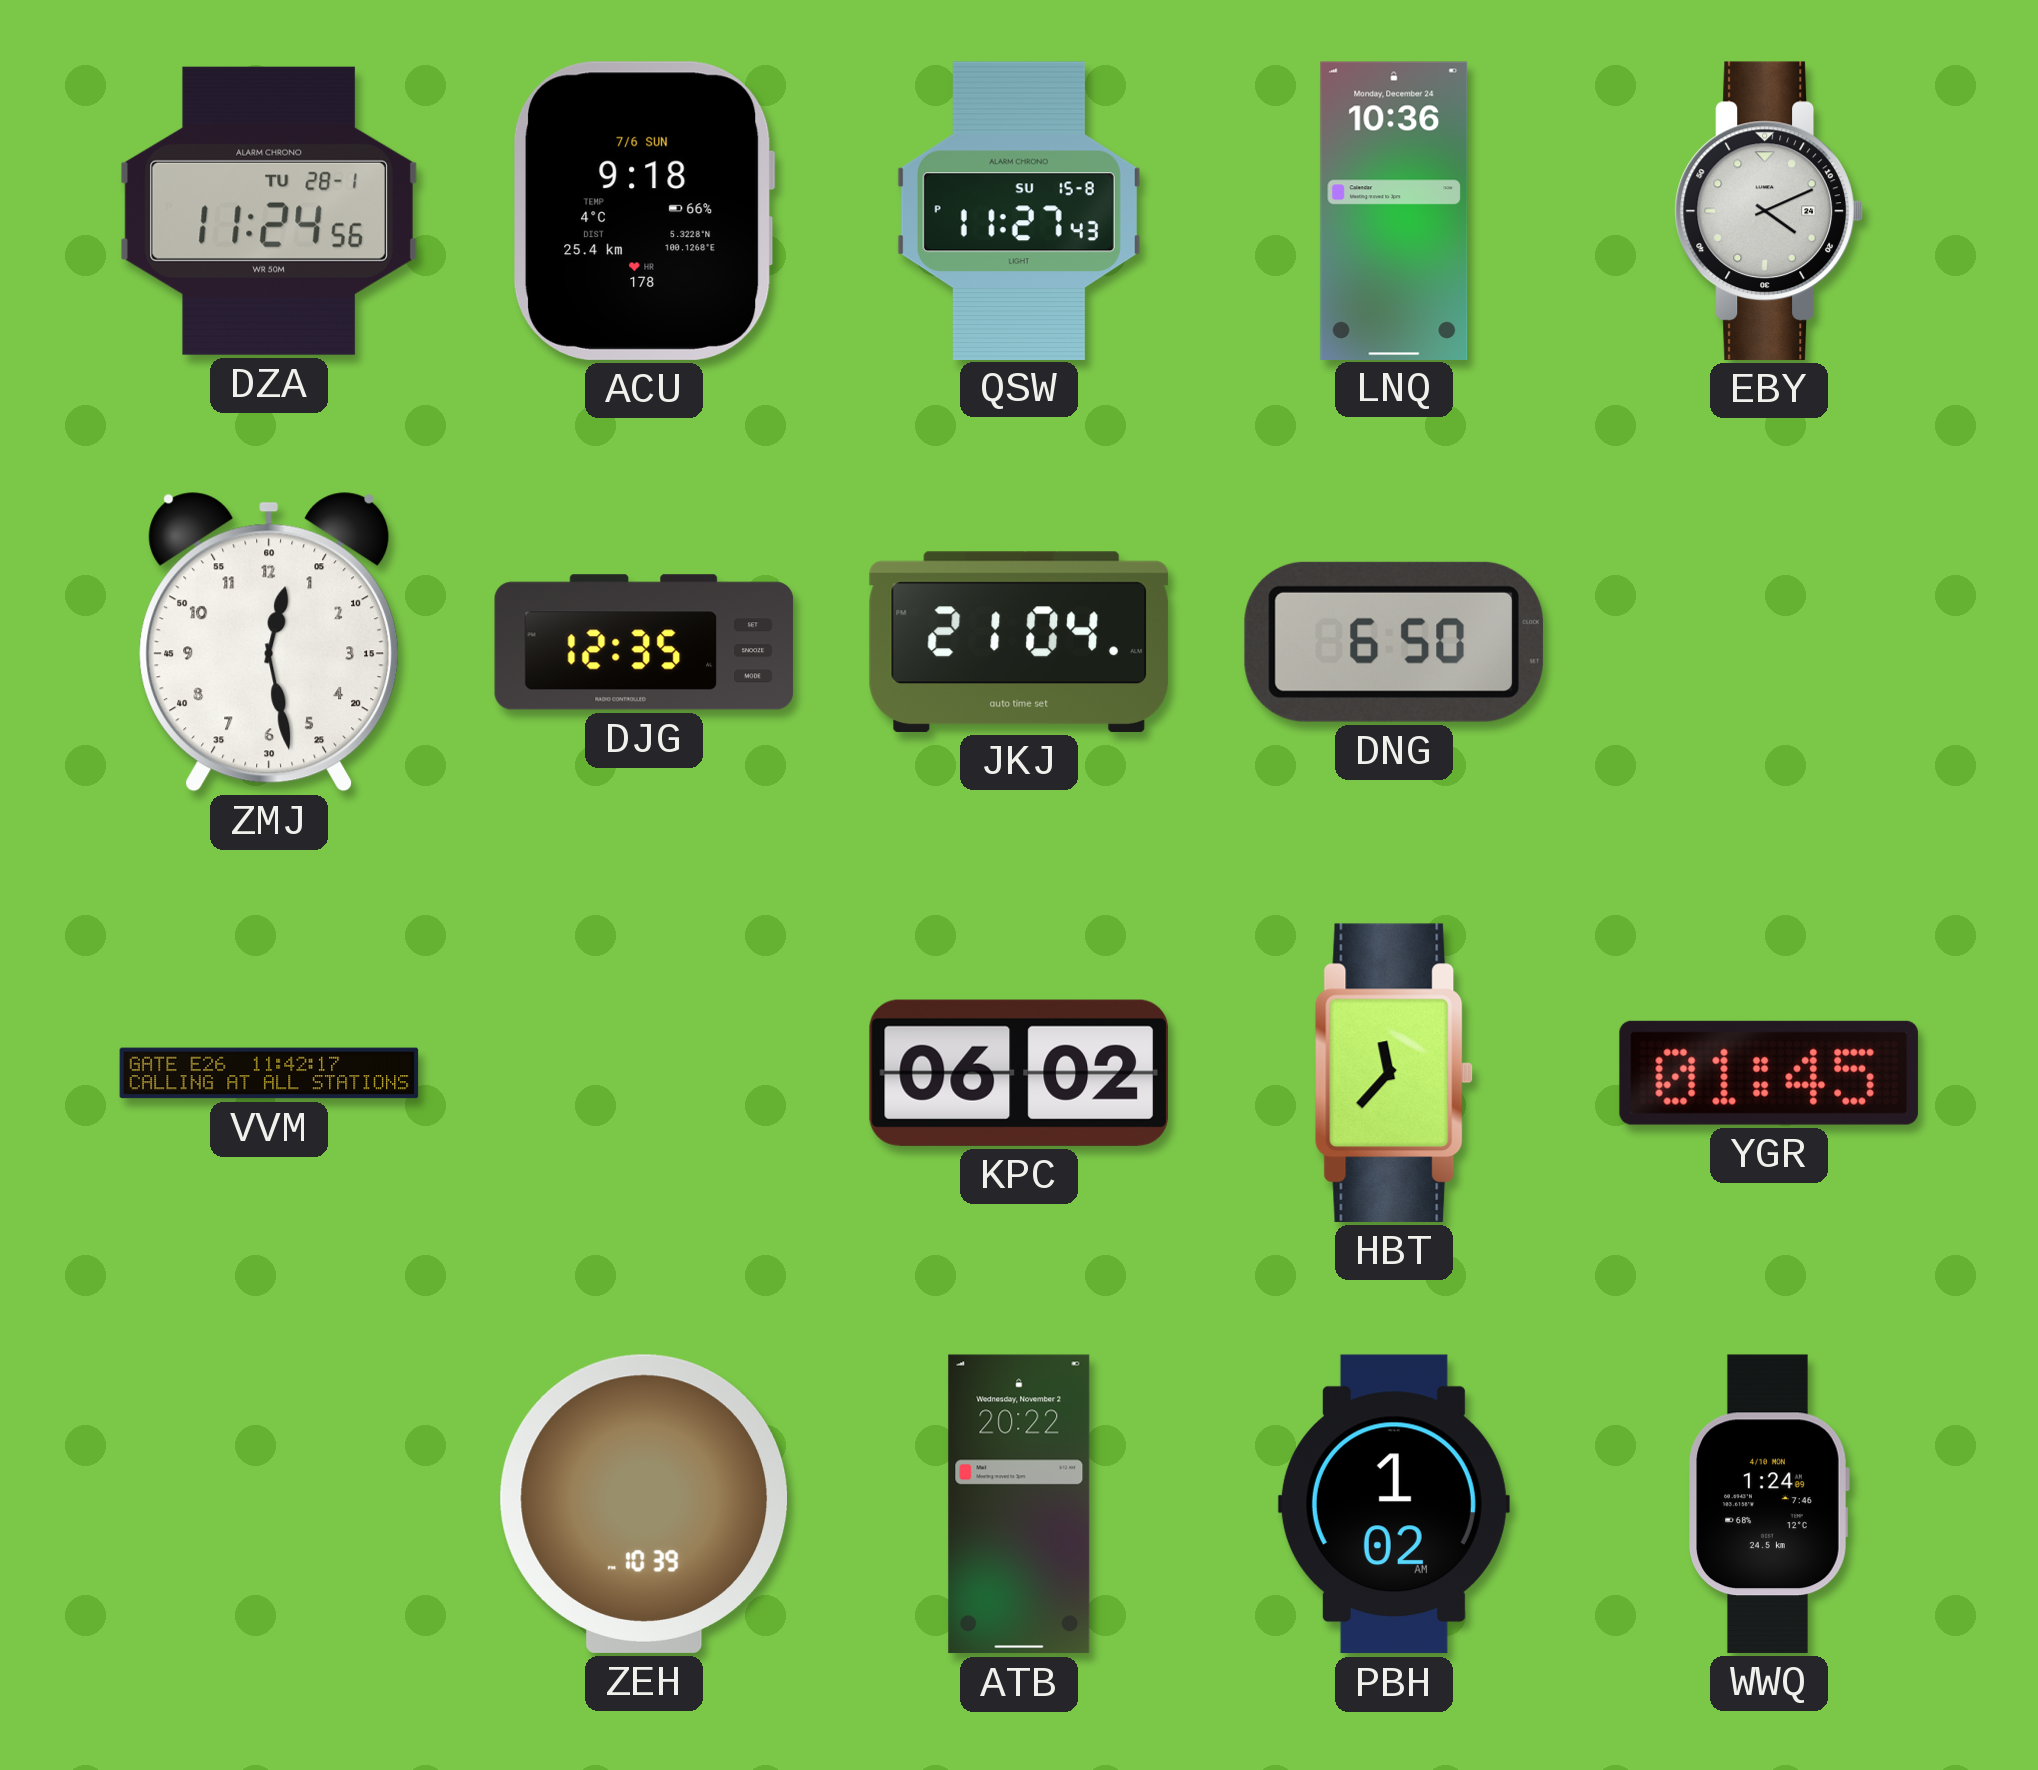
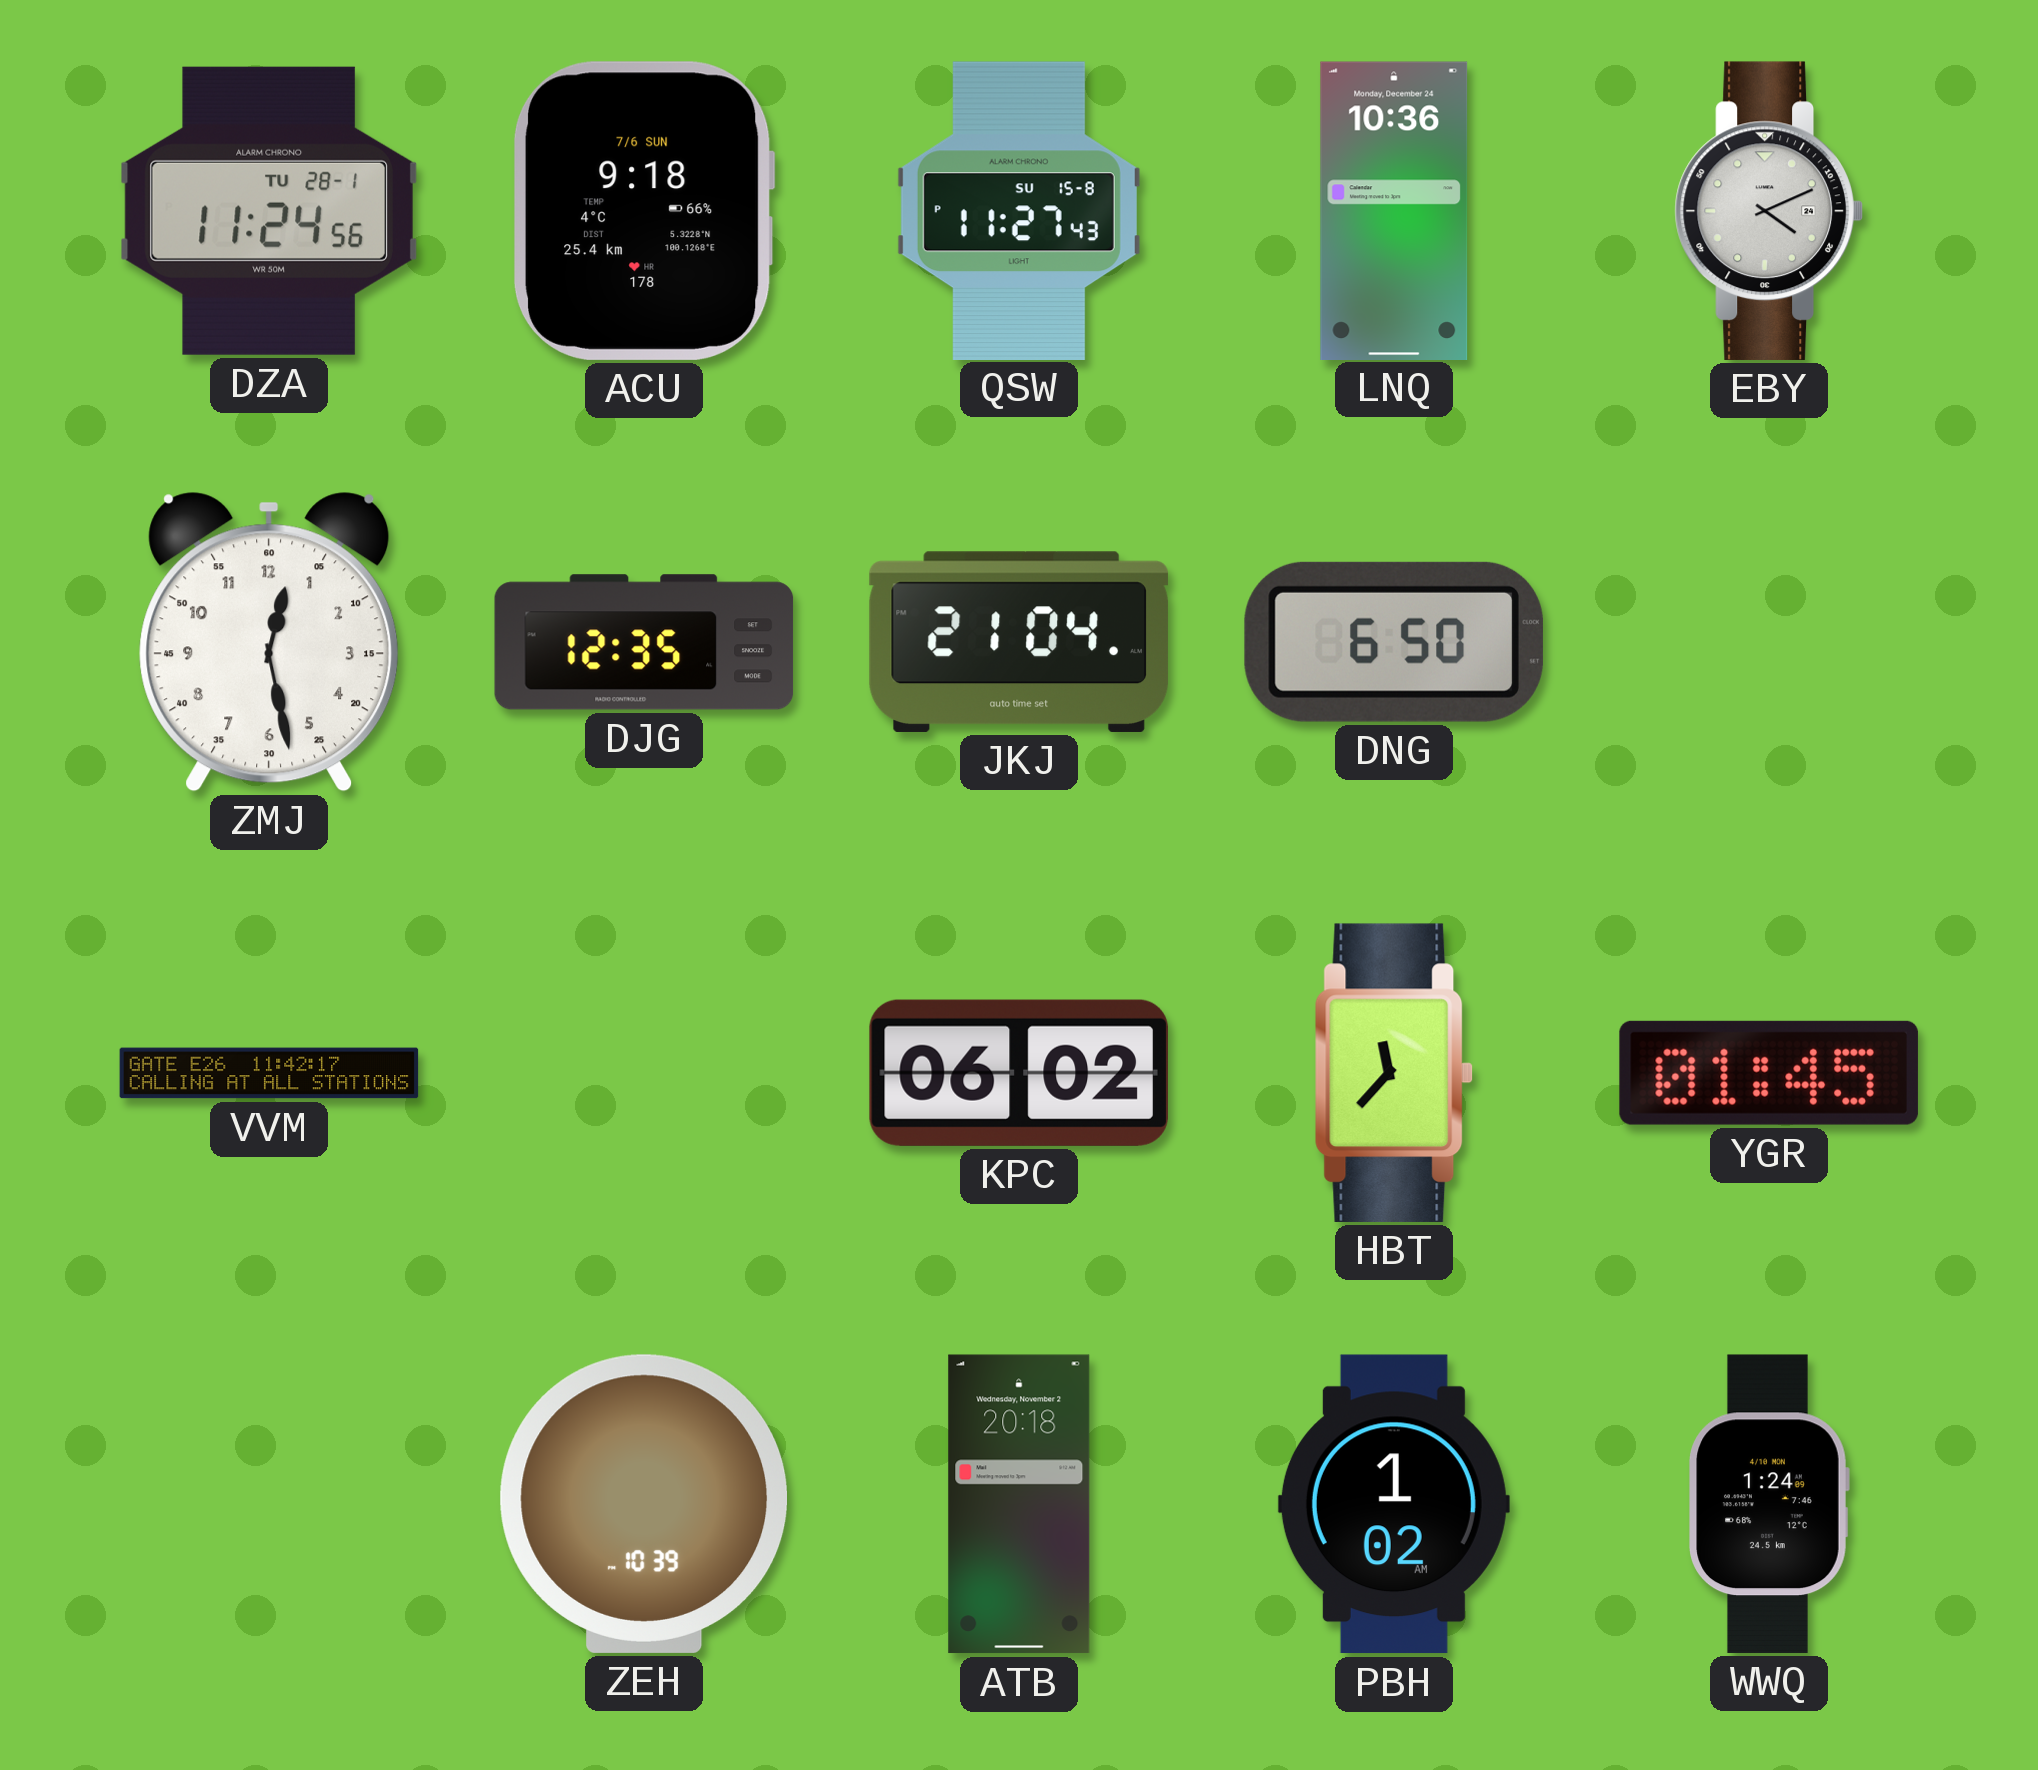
ATB: 20:22 -> 20:18
